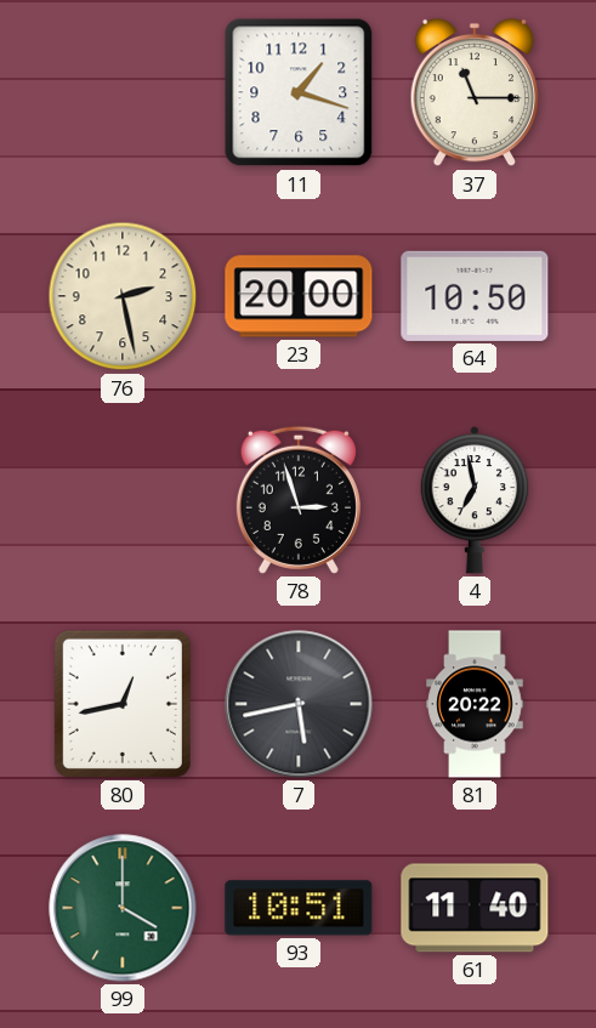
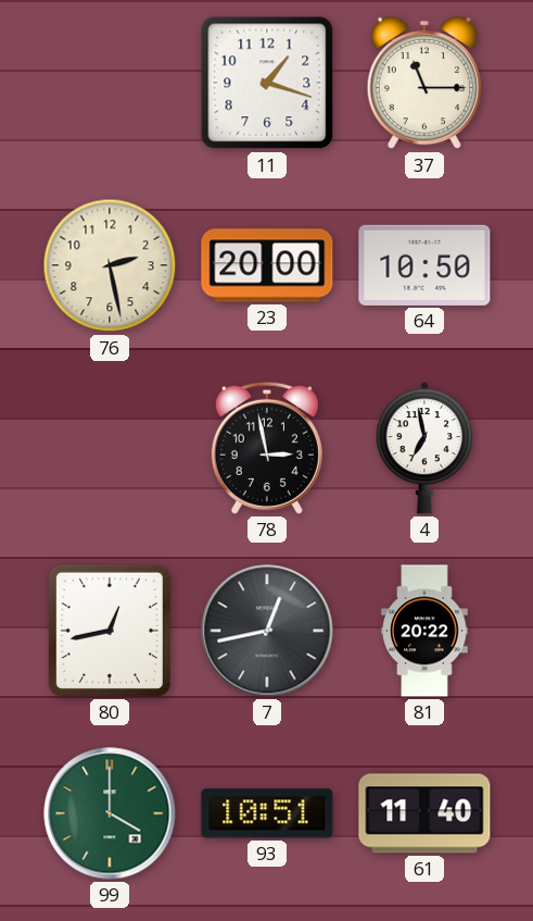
78: 2:57 -> 2:58
7: 5:43 -> 12:43
